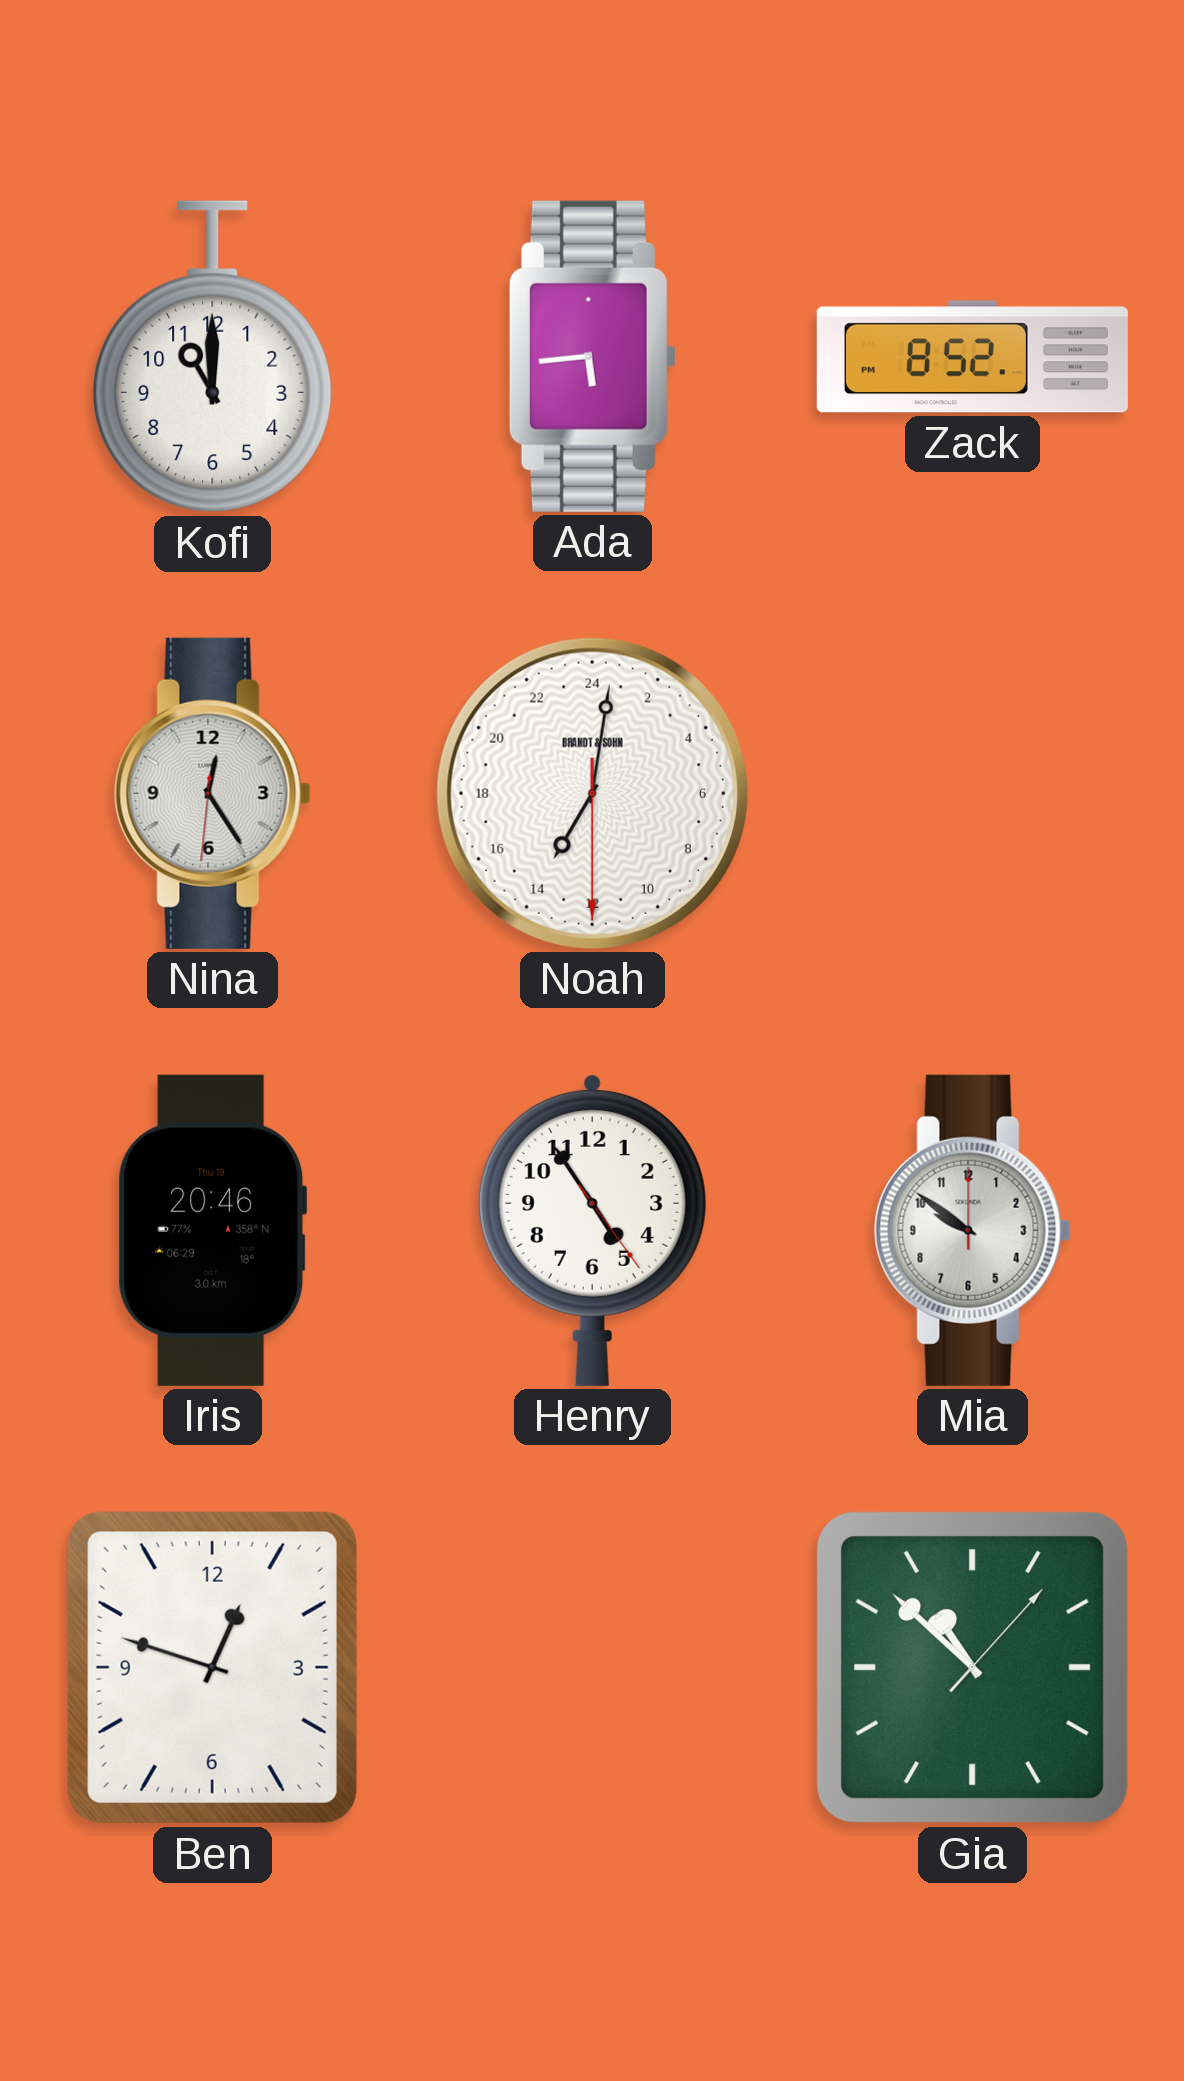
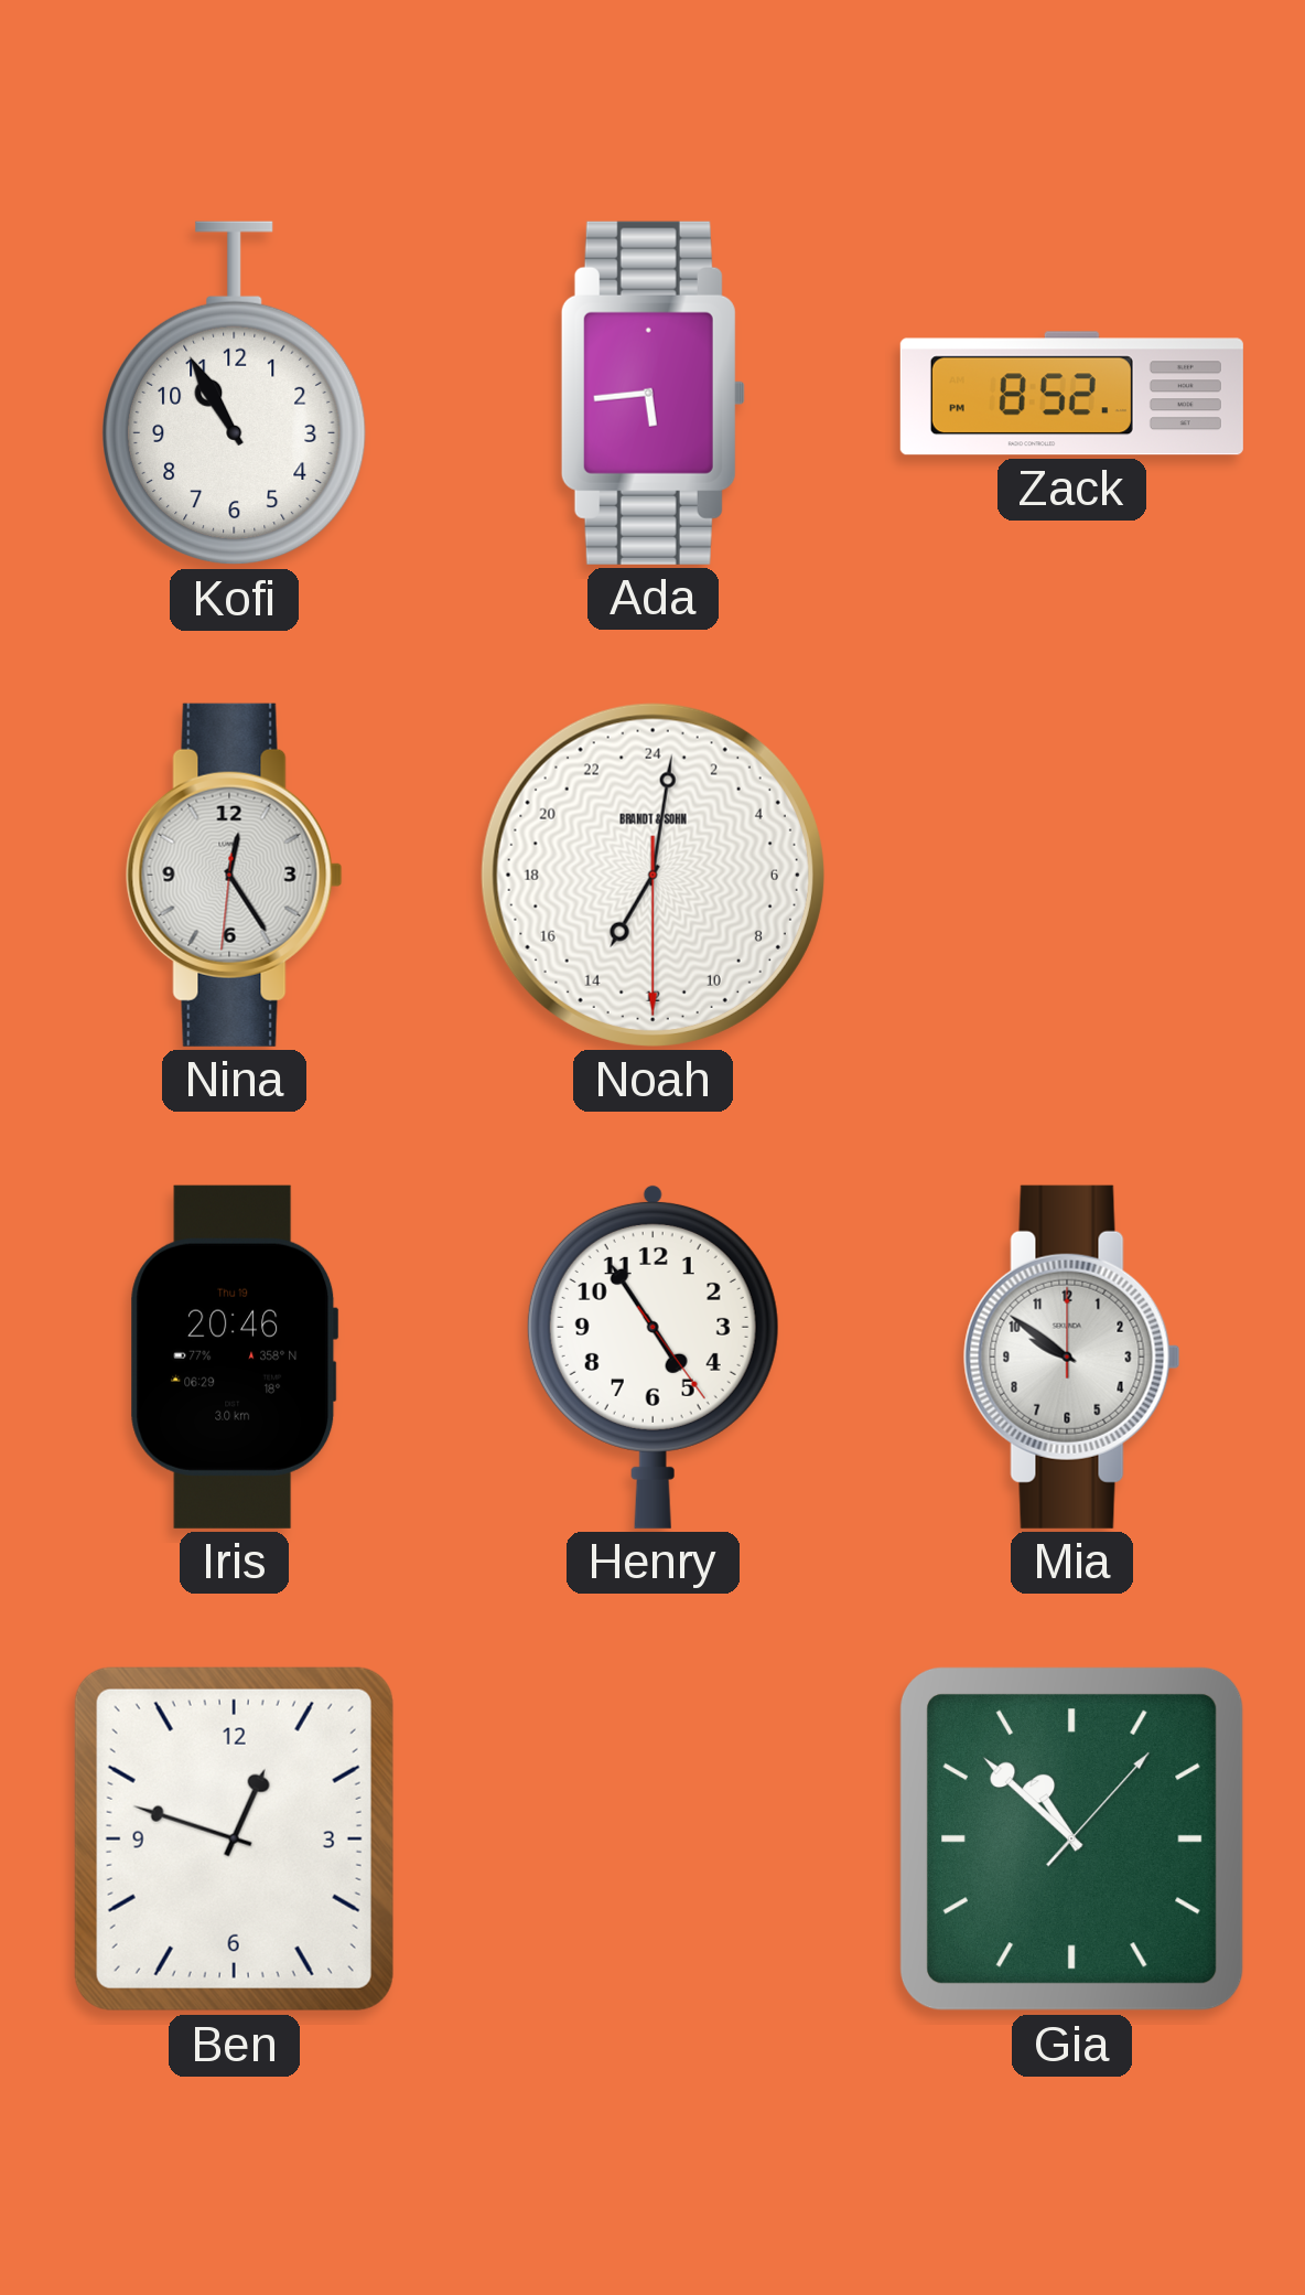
Kofi: 11:00 -> 10:55
